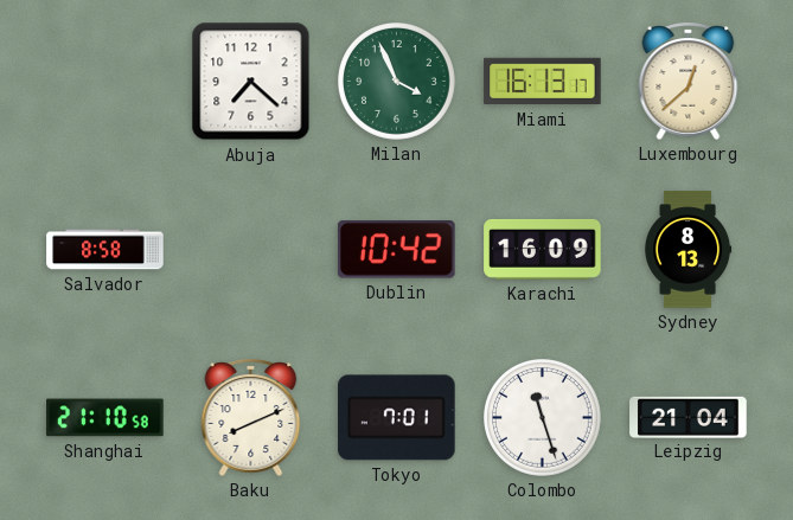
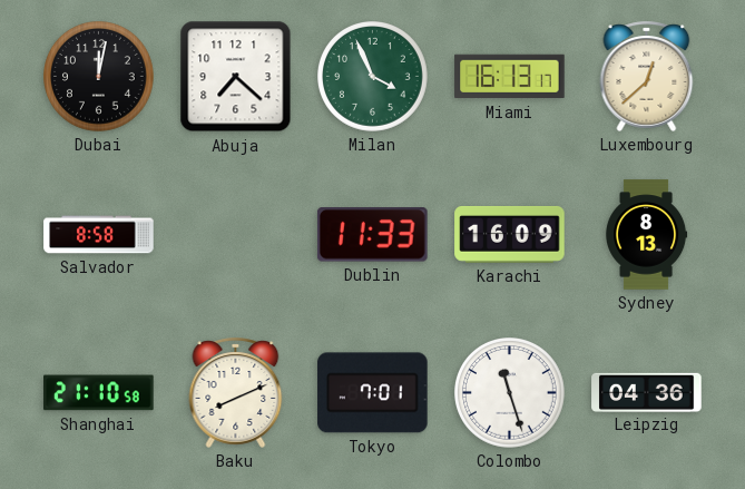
Dubai: none -> 12:02
Dublin: 10:42 -> 11:33
Leipzig: 21:04 -> 04:36
